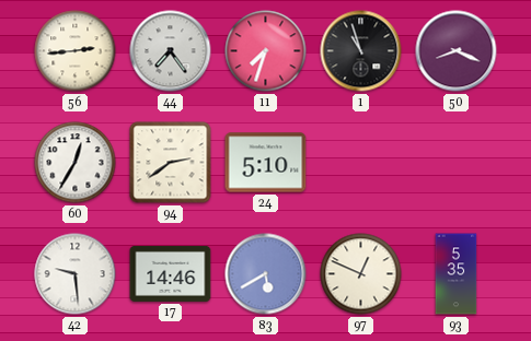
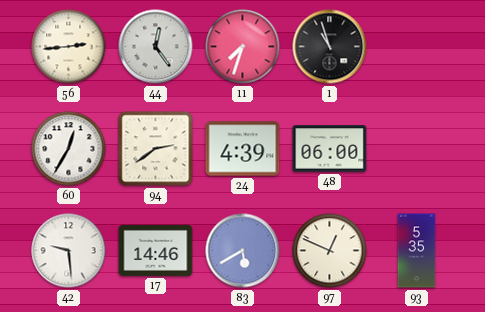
44: 7:24 -> 12:24
50: 8:19 -> none
24: 5:10 -> 4:39
48: none -> 06:00
